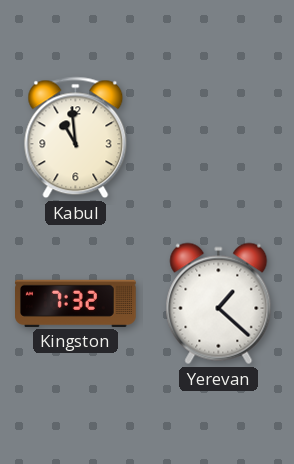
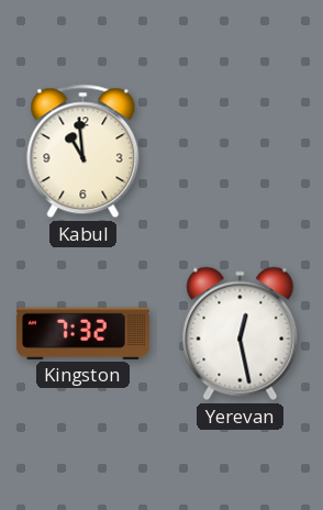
Yerevan: 1:22 -> 12:28
